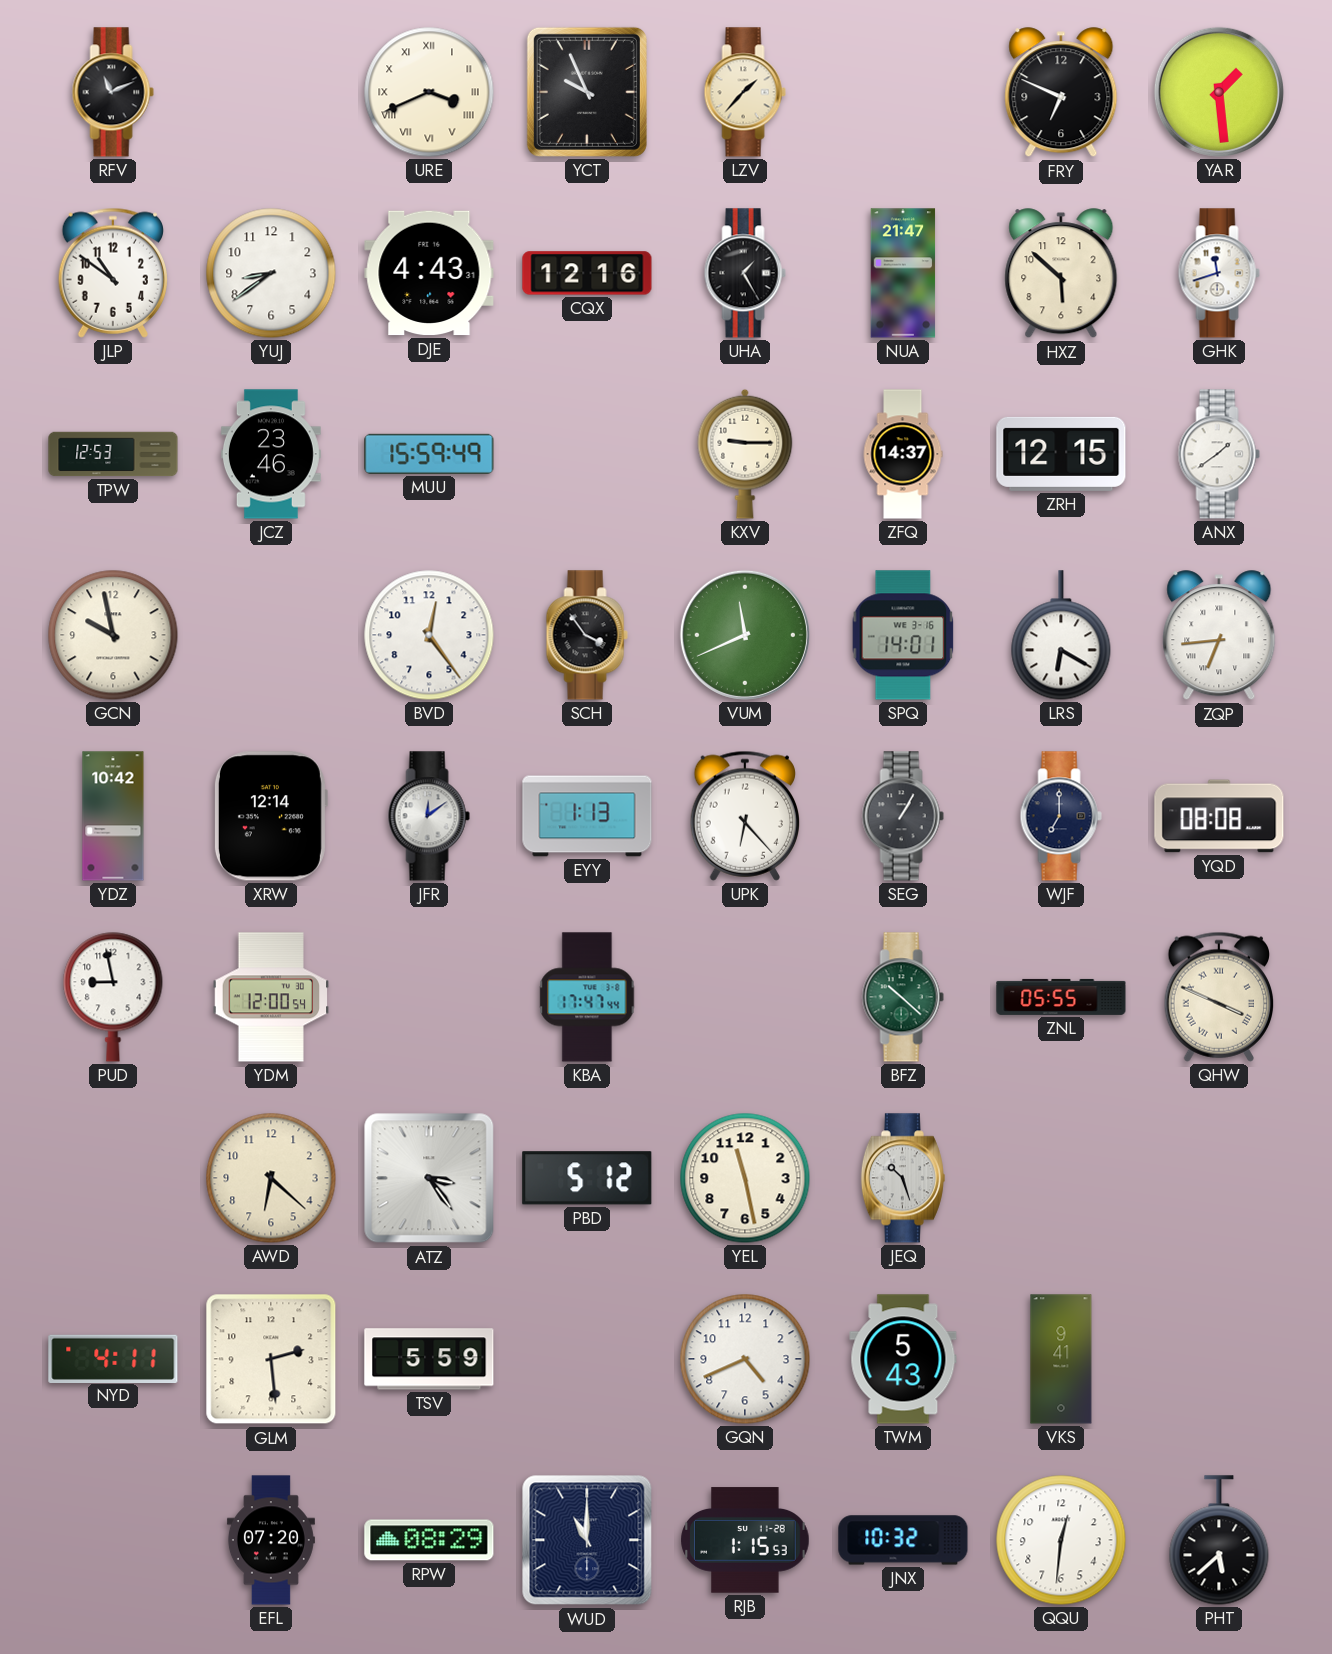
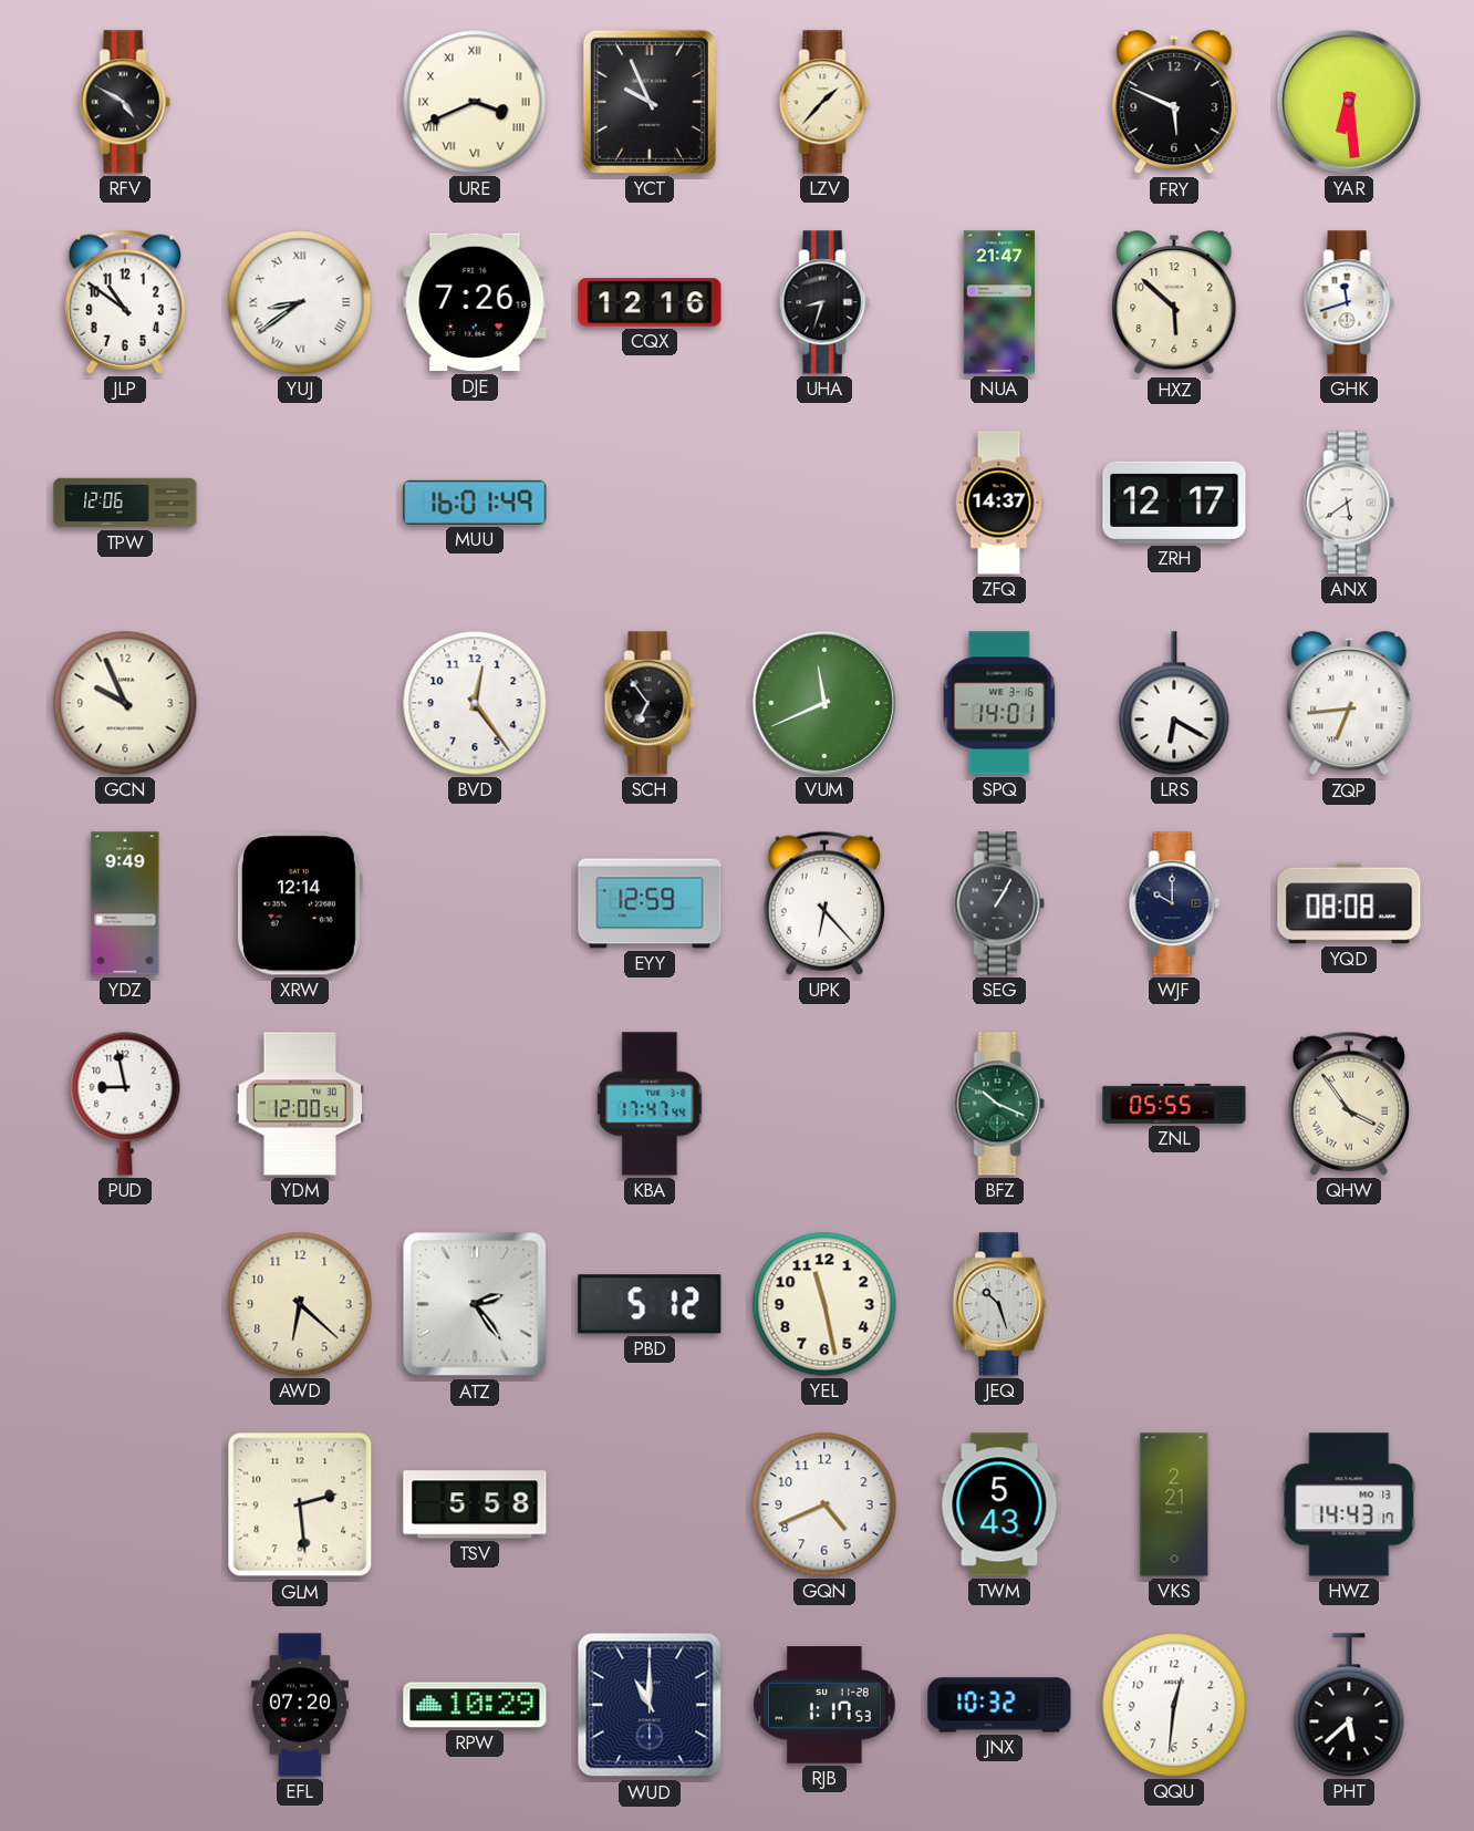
RFV: 11:11 -> 4:50
FRY: 6:49 -> 5:49
YAR: 1:29 -> 6:29
YUJ numerals: Arabic -> Roman
DJE: 4:43 -> 7:26
UHA: 1:25 -> 8:33
TPW: 12:53 -> 12:06
JCZ: 23:46 -> none
MUU: 15:59 -> 16:01
KXV: 9:15 -> none
ZRH: 12:15 -> 12:17
ANX: 1:39 -> 5:39
GCN: 9:58 -> 9:56
SCH: 3:54 -> 6:54
YDZ: 10:42 -> 9:49
JFR: 12:09 -> none
EYY: 1:13 -> 12:59
WJF: 7:00 -> 10:00
BFZ: 10:22 -> 10:19
QHW: 3:49 -> 3:54
ATZ: 3:24 -> 2:24
NYD: 4:11 -> none
TSV: 5:59 -> 5:58
VKS: 9:41 -> 2:21
HWZ: none -> 14:43
RPW: 08:29 -> 10:29
RJB: 1:15 -> 1:17
